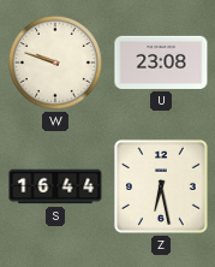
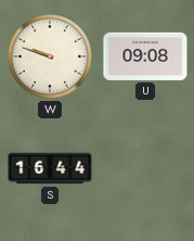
U: 23:08 -> 09:08
Z: 6:28 -> none
